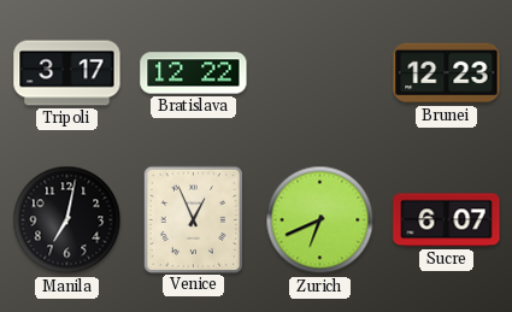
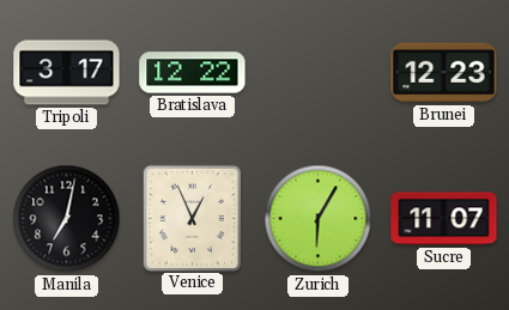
Zurich: 6:41 -> 6:05
Sucre: 6:07 -> 11:07
